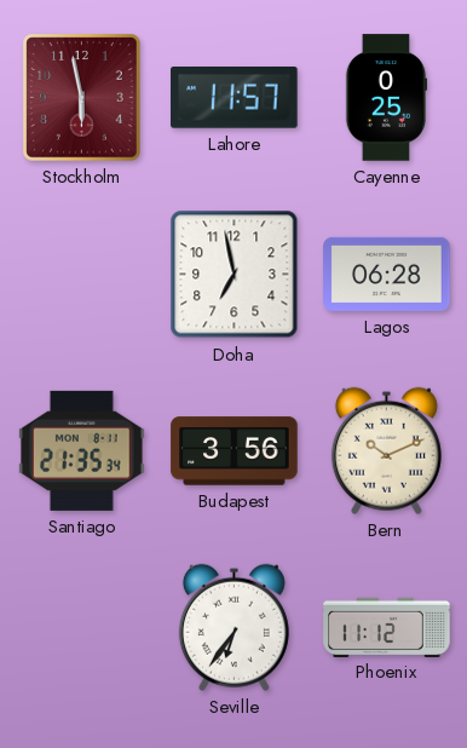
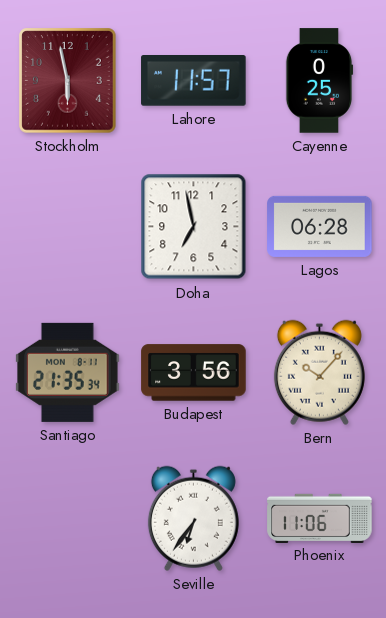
Bern: 10:11 -> 10:07
Phoenix: 11:12 -> 11:06
